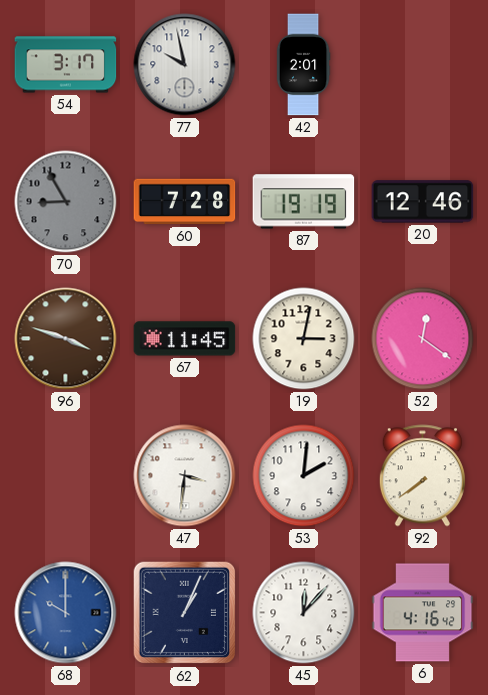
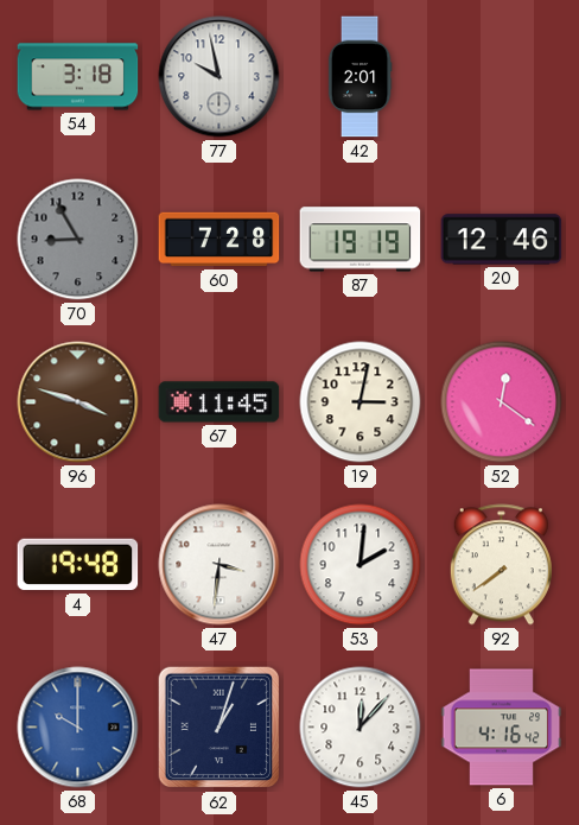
54: 3:17 -> 3:18
4: none -> 19:48
62: 1:04 -> 1:03
